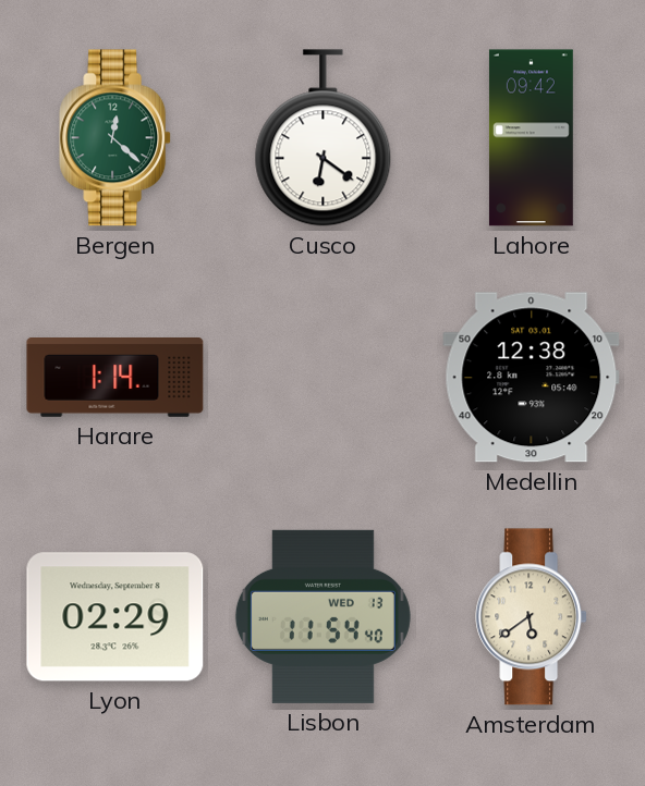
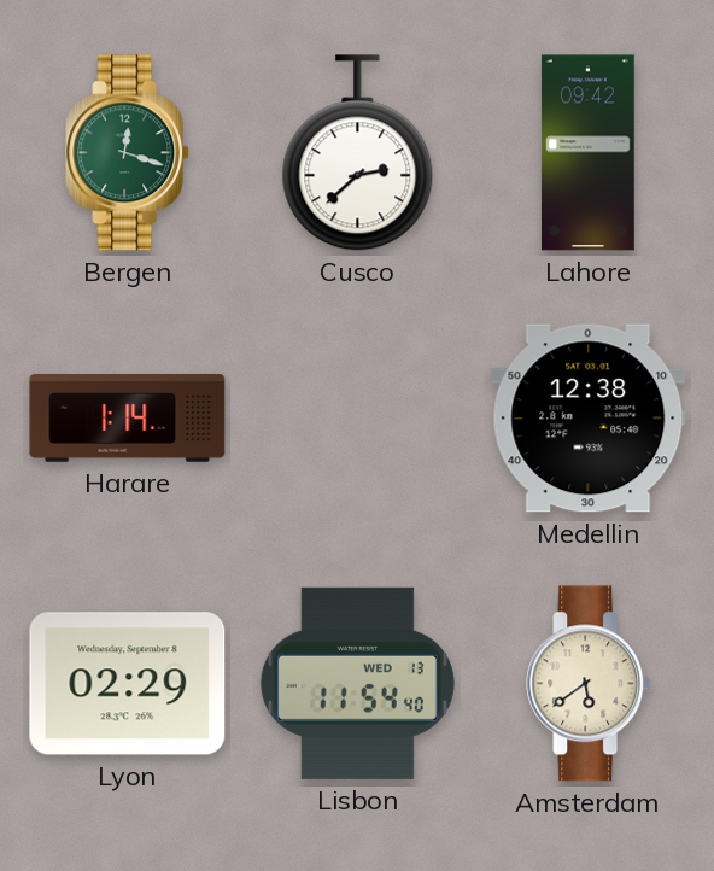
Bergen: 12:22 -> 12:18
Cusco: 6:21 -> 2:38
